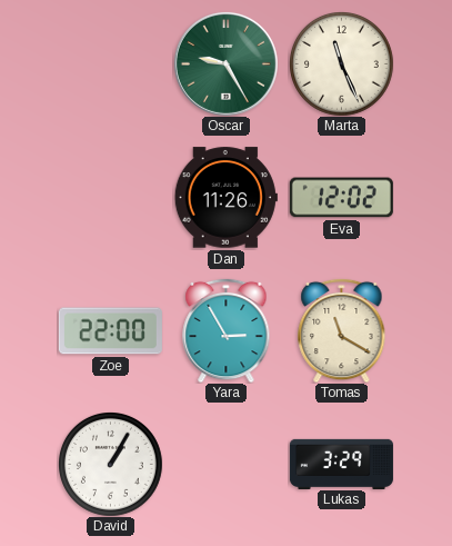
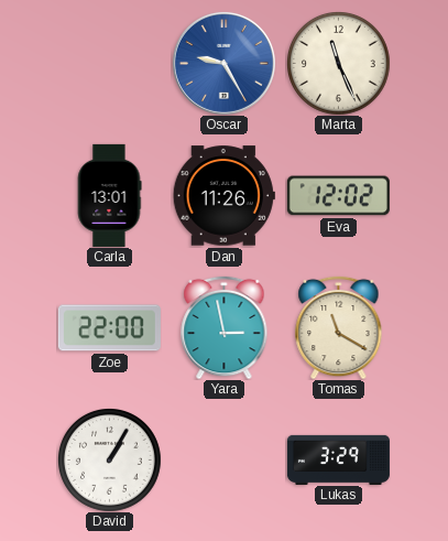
Oscar dial: green -> blue
Carla: none -> 13:01
Yara: 2:55 -> 2:58
